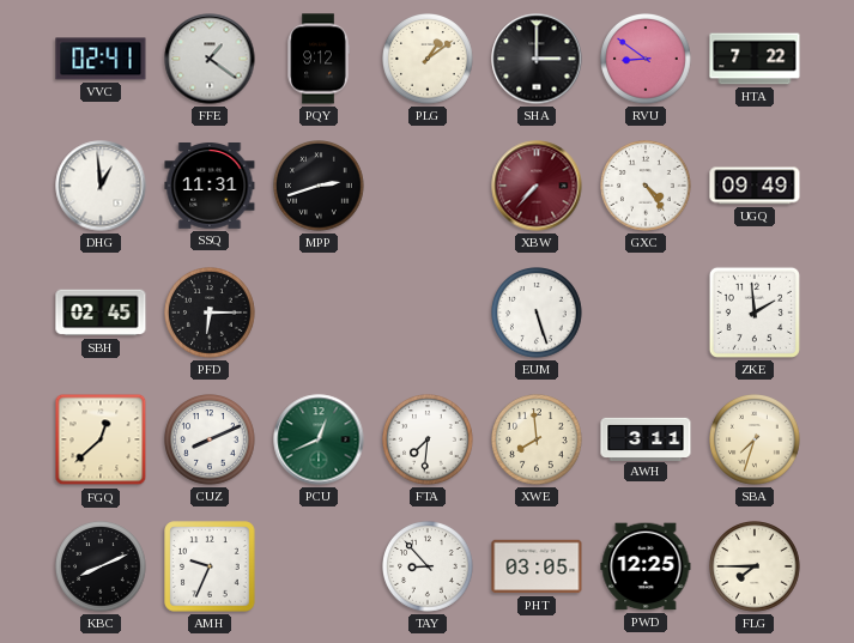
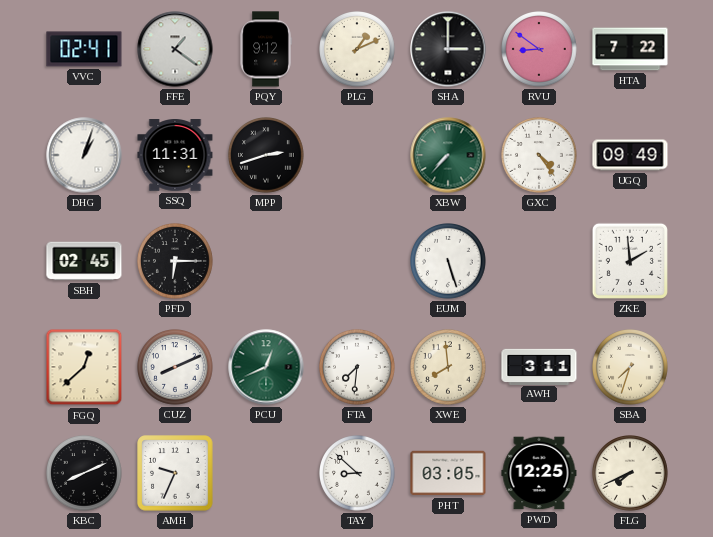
PLG: 1:09 -> 1:11
DHG: 12:59 -> 1:03
XBW dial: burgundy -> green
TAY: 8:53 -> 8:52
FLG: 7:45 -> 7:41
